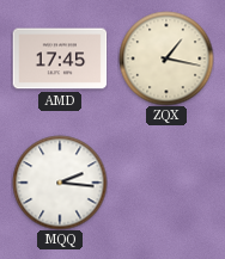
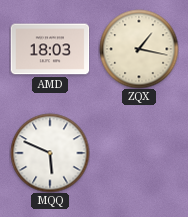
AMD: 17:45 -> 18:03
MQQ: 2:16 -> 5:49
